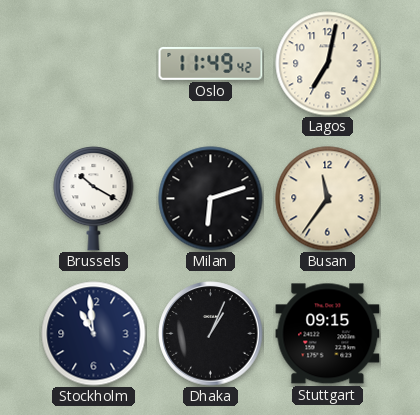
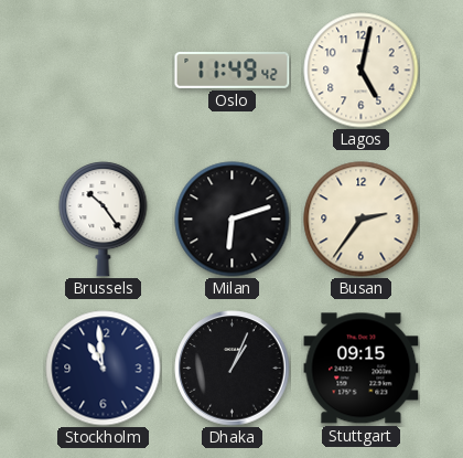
Lagos: 7:02 -> 5:02
Brussels: 10:20 -> 10:24
Busan: 11:36 -> 2:36
